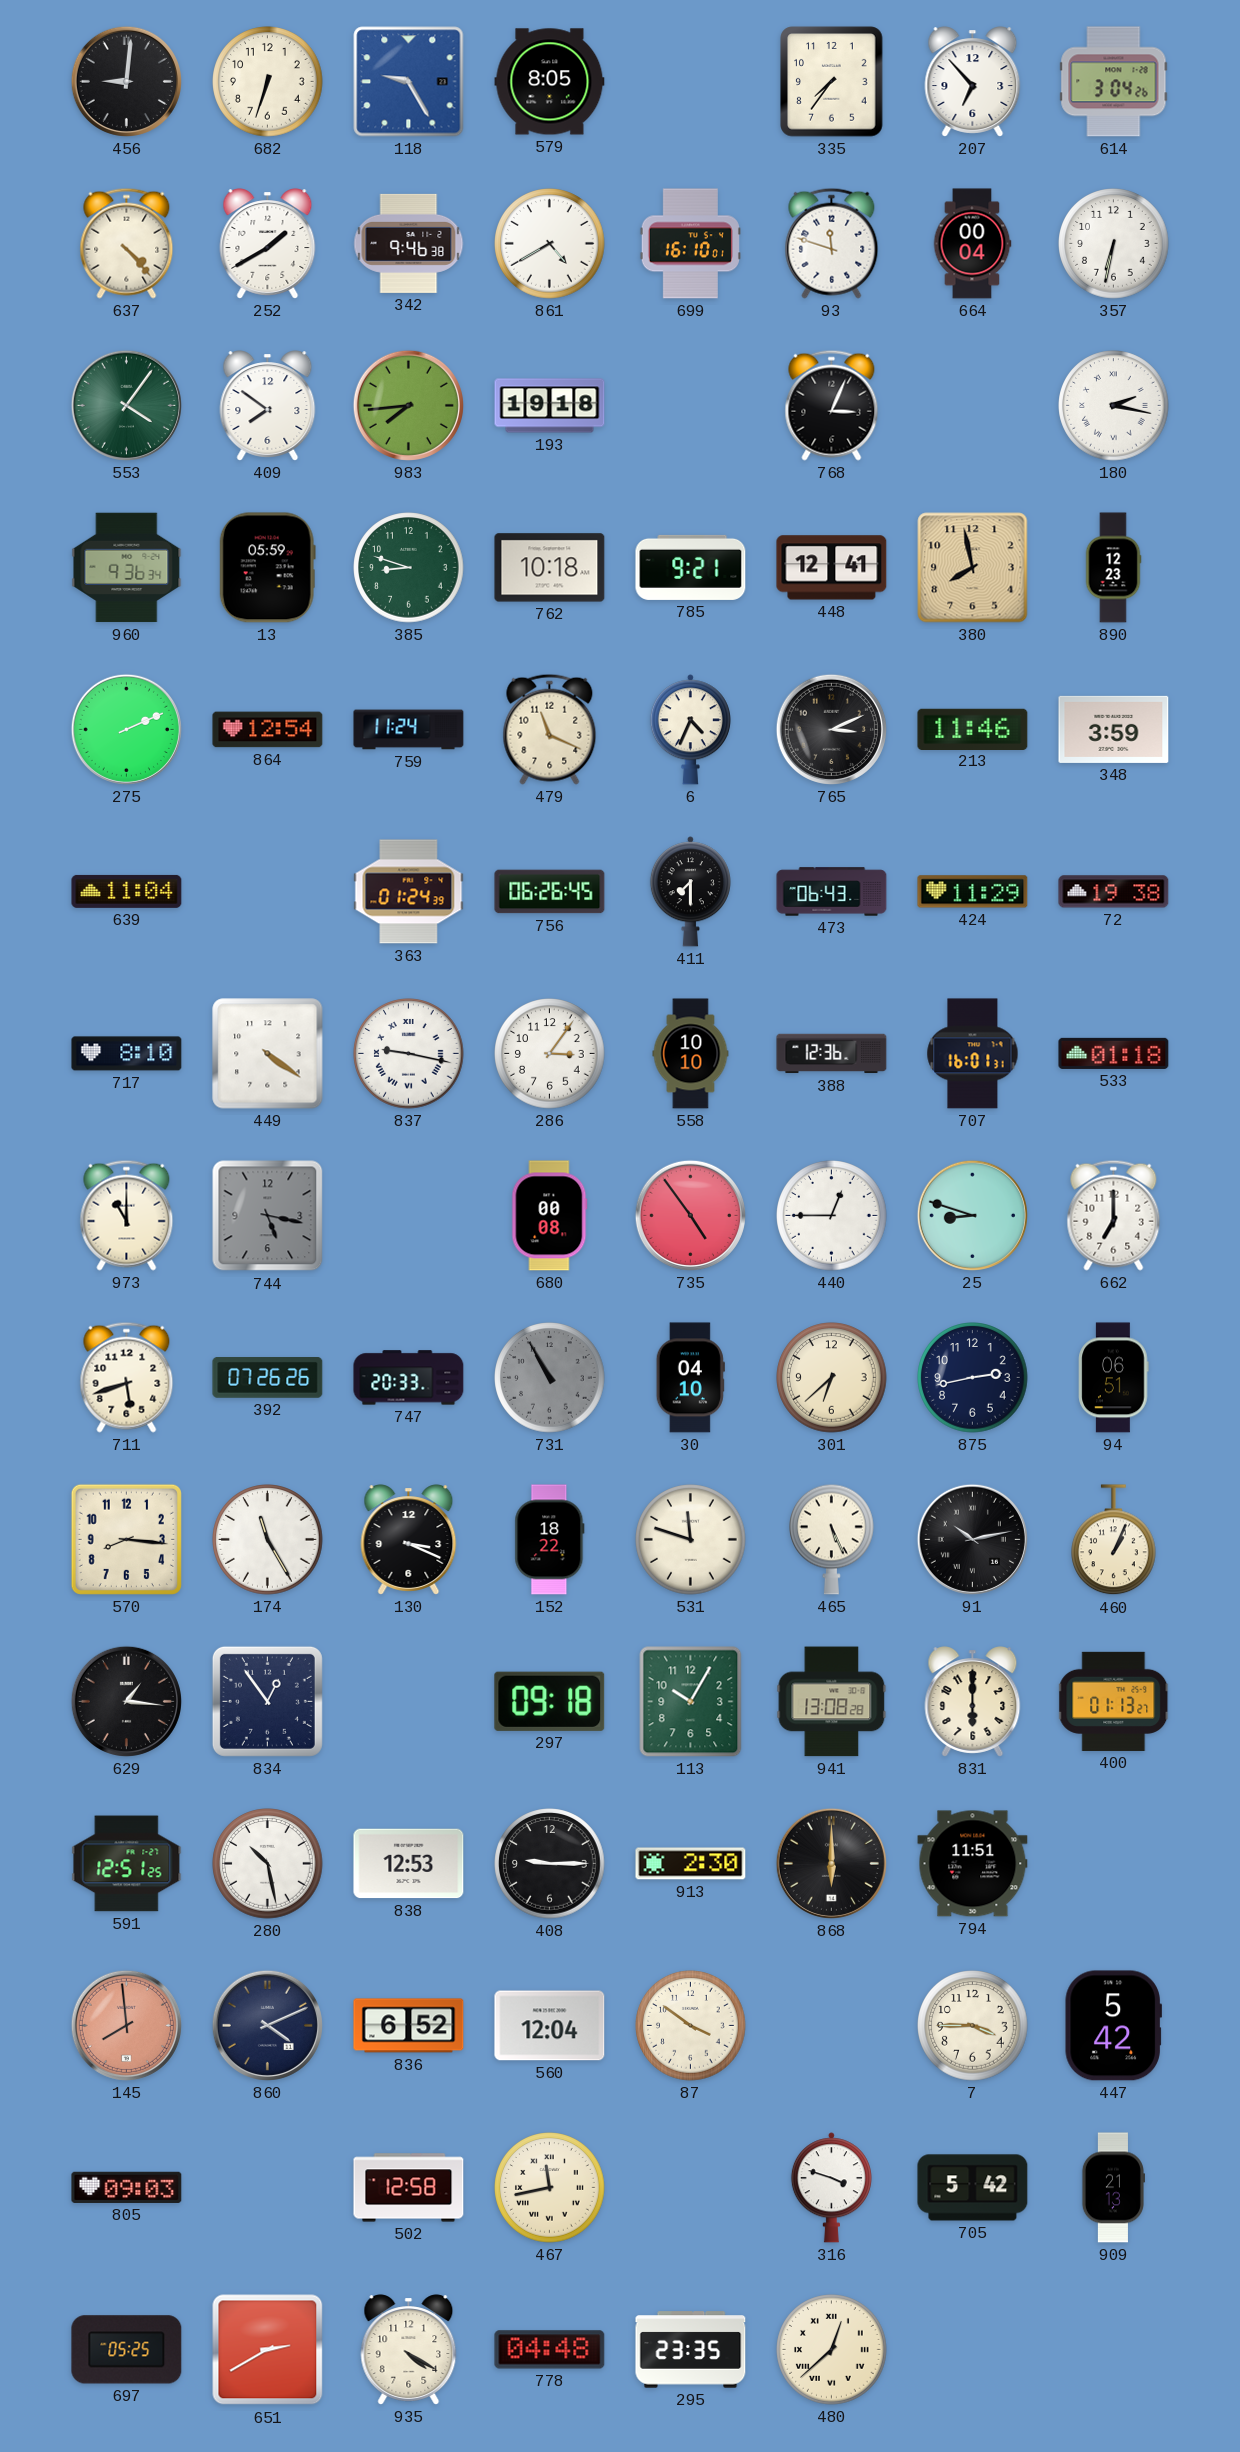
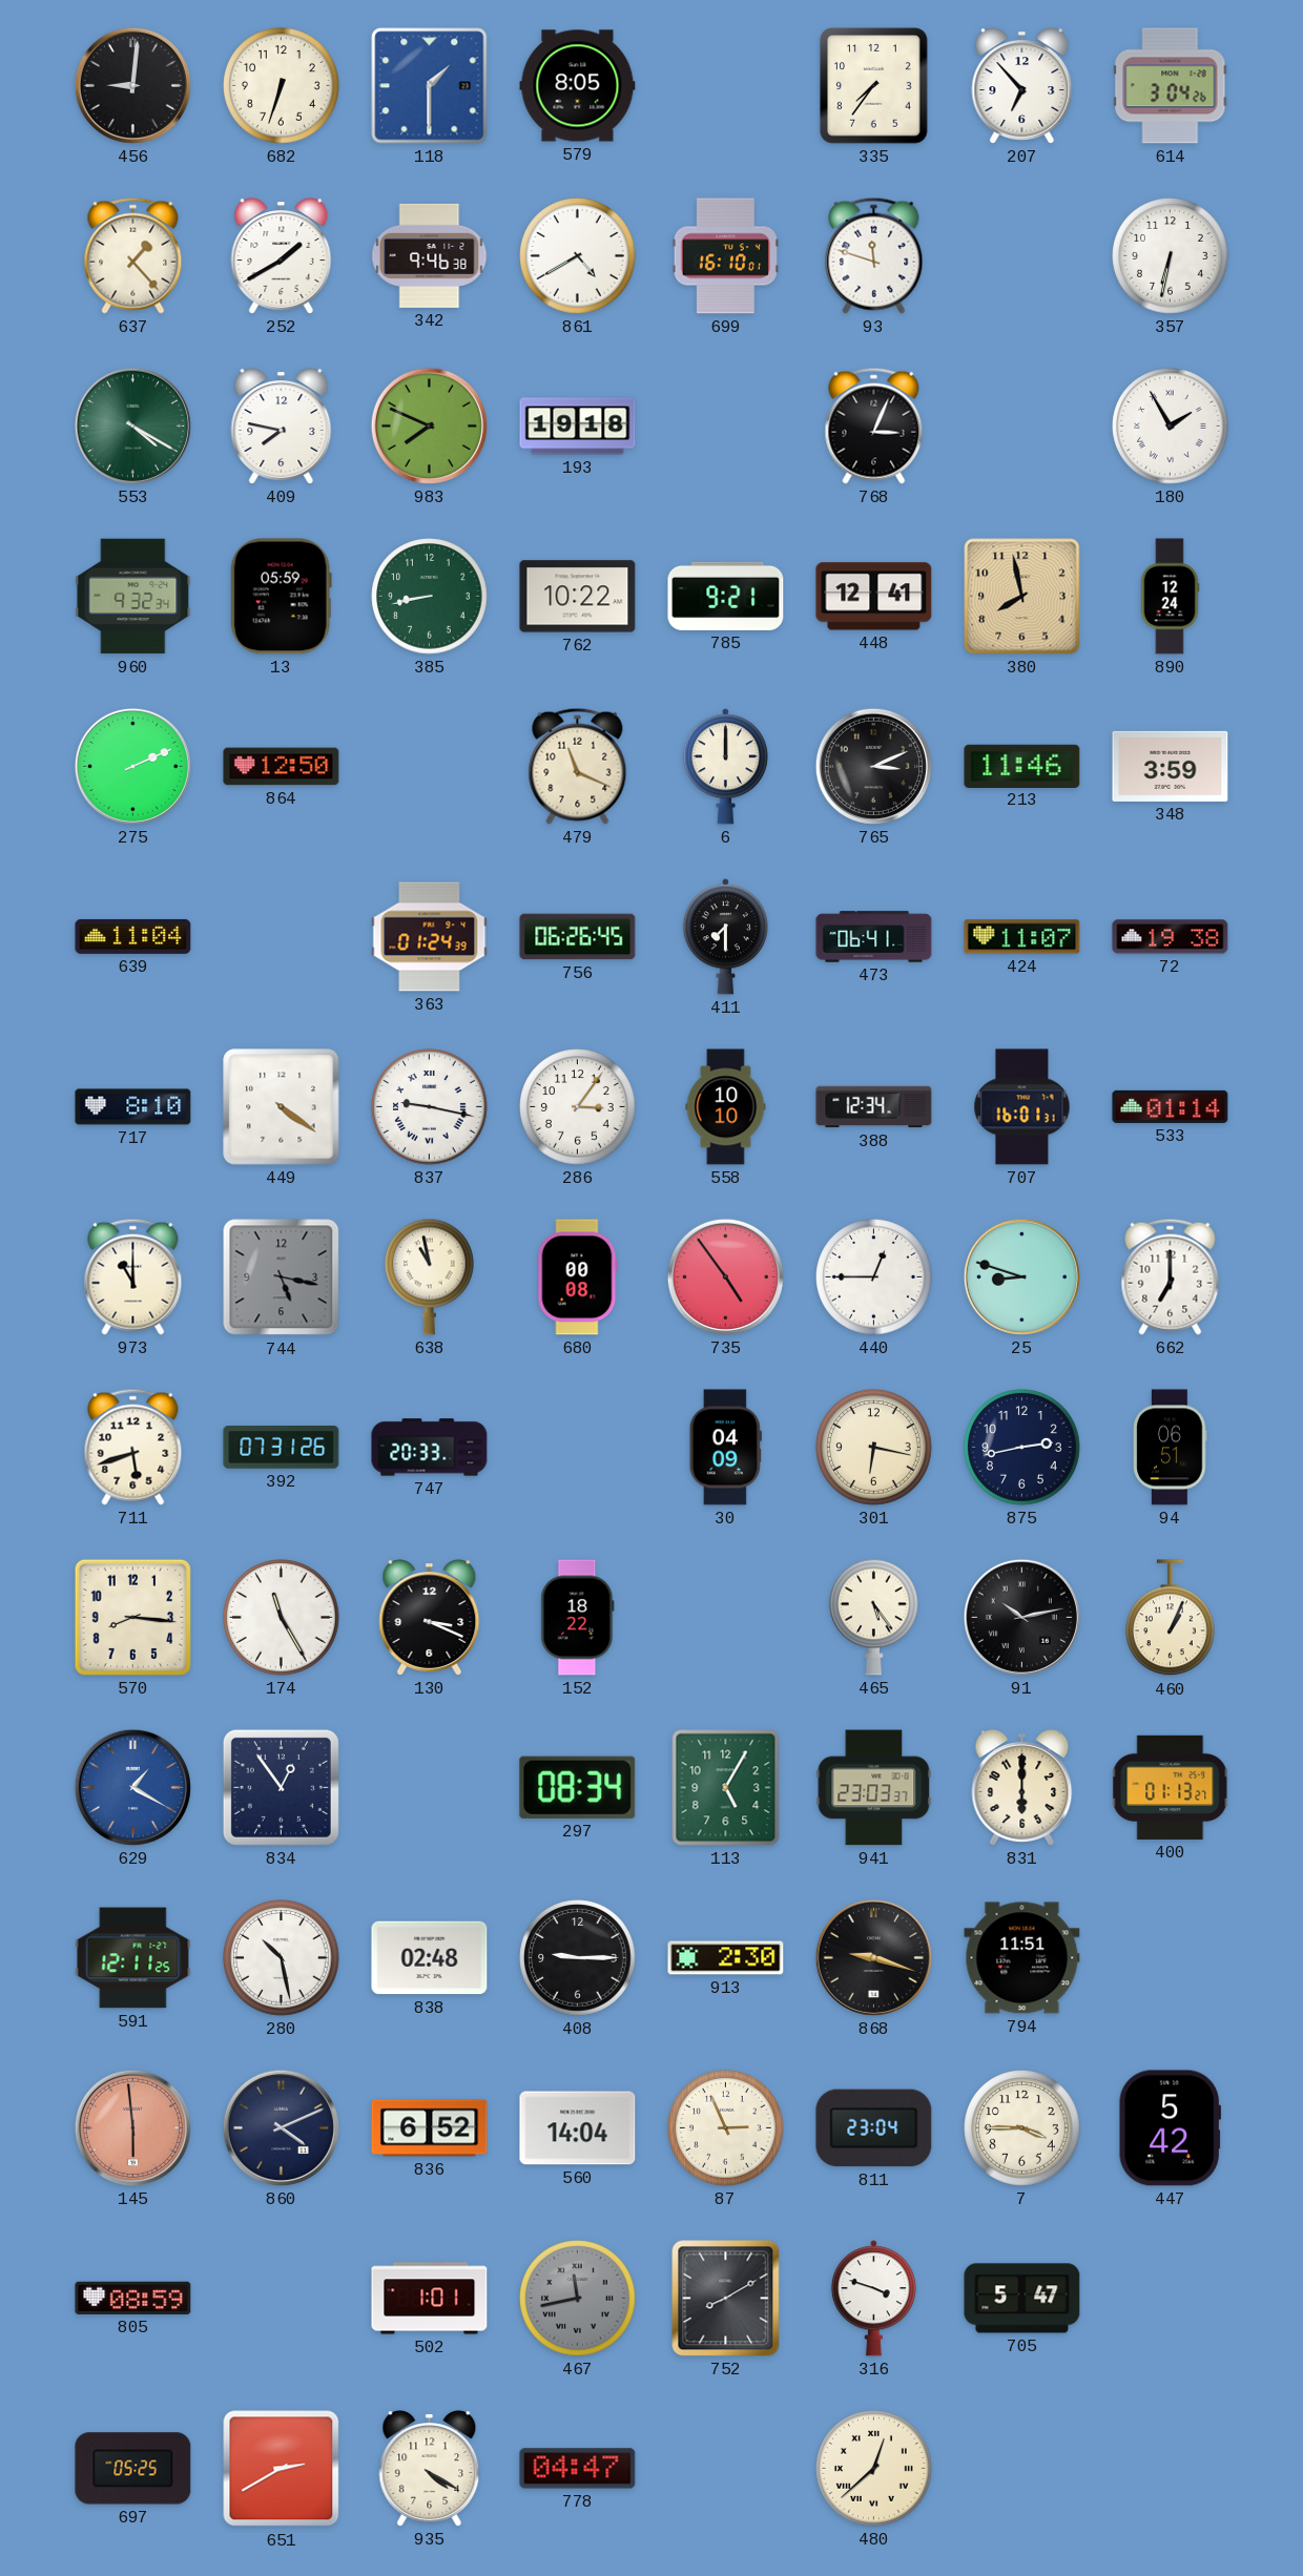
118: 9:25 -> 1:30
637: 4:23 -> 1:23
664: 00:04 -> none
553: 4:06 -> 4:20
409: 7:51 -> 7:47
983: 7:44 -> 7:49
180: 2:17 -> 1:55
960: 9:36 -> 9:32
385: 8:48 -> 8:43
762: 10:18 -> 10:22
890: 12:23 -> 12:24
864: 12:54 -> 12:50
759: 11:24 -> none
6: 4:34 -> 12:00
473: 06:43 -> 06:41
424: 11:29 -> 11:07
388: 12:36 -> 12:34
533: 01:18 -> 01:14
638: none -> 10:58
392: 07:26 -> 07:31
731: 10:55 -> none
30: 04:10 -> 04:09
301: 6:38 -> 6:17
531: 11:48 -> none
465: 5:26 -> 5:24
629: 1:16 -> 1:20
629 dial: black -> blue
297: 09:18 -> 08:34
113: 10:05 -> 5:05
941: 13:08 -> 23:03
591: 12:51 -> 12:11
838: 12:53 -> 02:48
868: 6:00 -> 9:18
145: 7:59 -> 5:59
560: 12:04 -> 14:04
87: 3:51 -> 2:56
811: none -> 23:04
805: 09:03 -> 08:59
502: 12:58 -> 1:01
467 dial: cream -> grey
752: none -> 8:10
705: 5:42 -> 5:47
909: 21:13 -> none
778: 04:48 -> 04:47
295: 23:35 -> none
